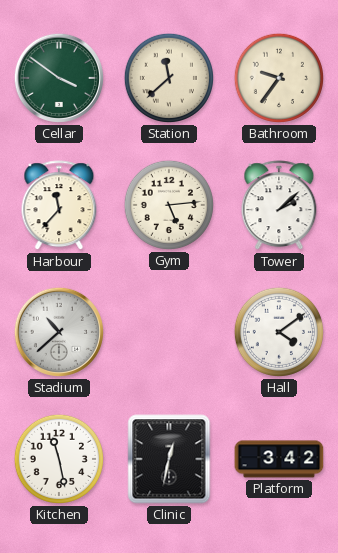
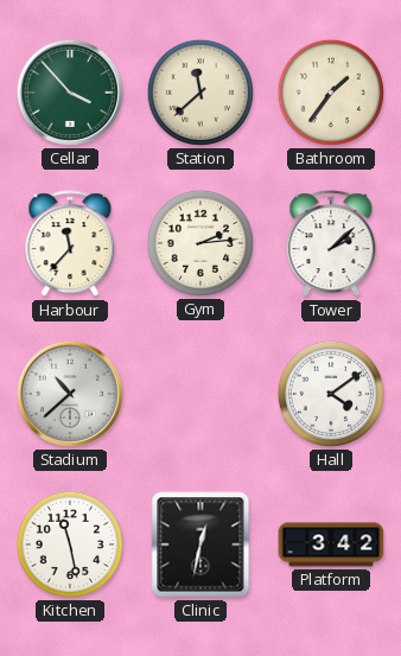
Cellar: 3:51 -> 3:53
Bathroom: 9:36 -> 1:36
Gym: 5:14 -> 2:14
